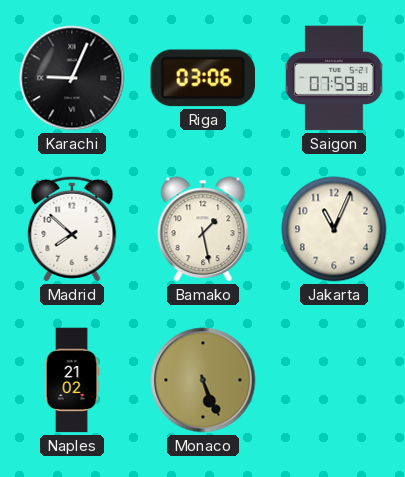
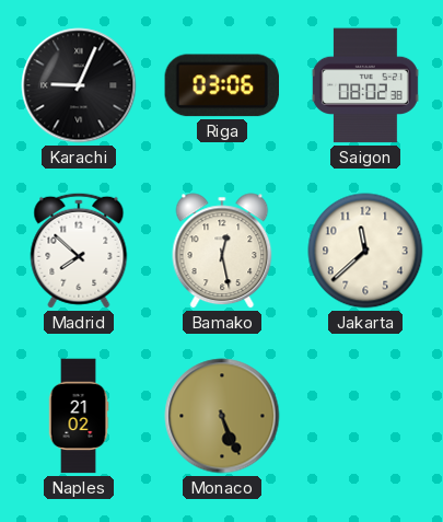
Saigon: 07:59 -> 08:02
Bamako: 1:28 -> 12:28
Jakarta: 11:04 -> 11:38
